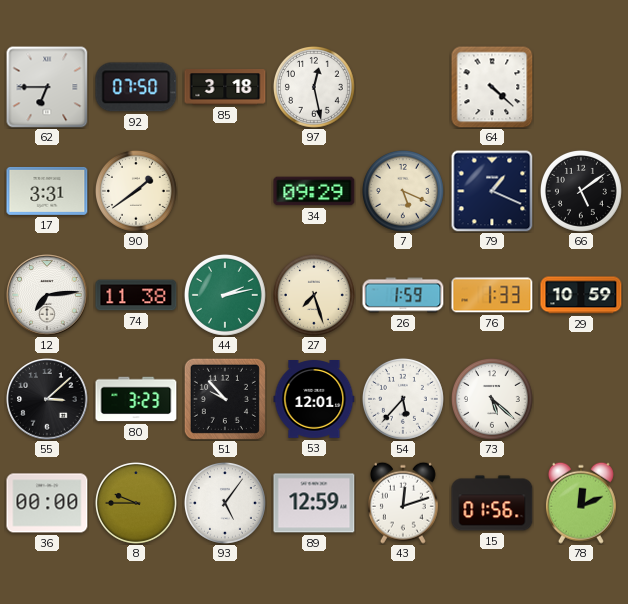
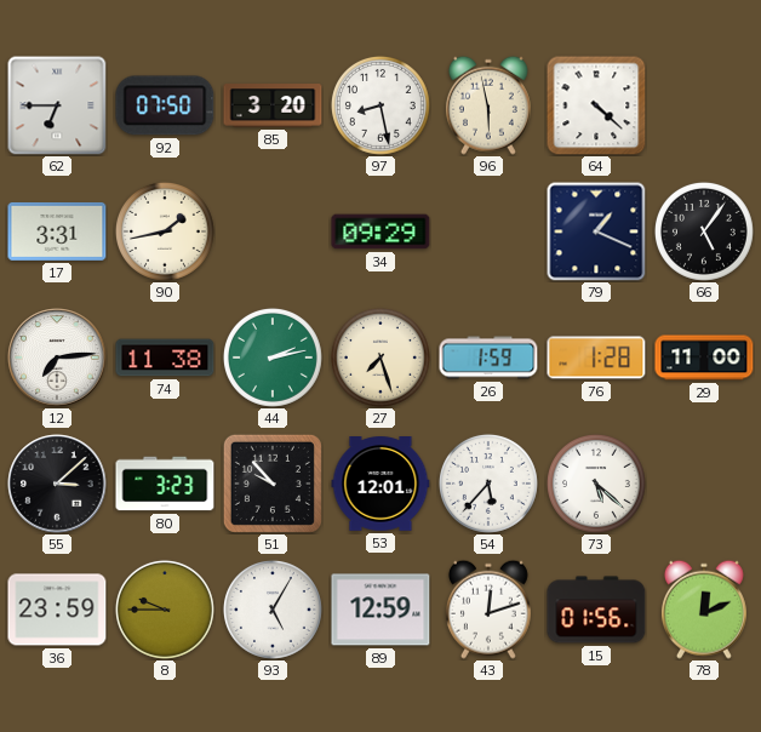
85: 3:18 -> 3:20
97: 12:28 -> 8:28
96: none -> 5:58
90: 1:39 -> 1:43
7: 5:19 -> none
66: 5:09 -> 5:06
76: 1:33 -> 1:28
29: 10:59 -> 11:00
36: 00:00 -> 23:59
93: 5:06 -> 5:05
